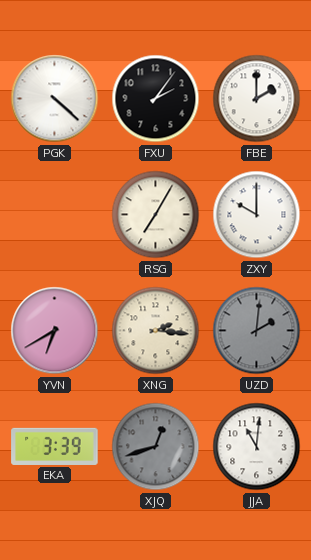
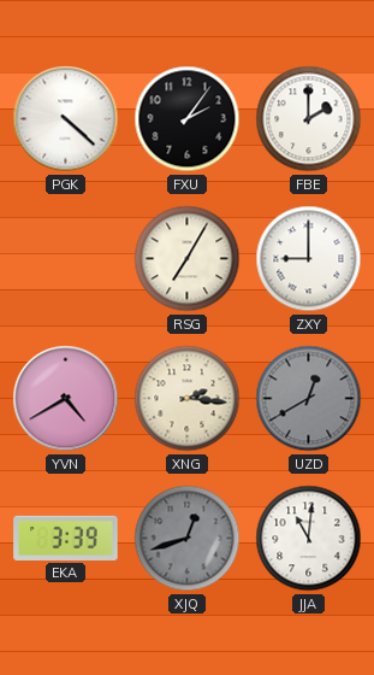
ZXY: 10:00 -> 9:00
YVN: 6:40 -> 4:40
UZD: 2:01 -> 12:40
